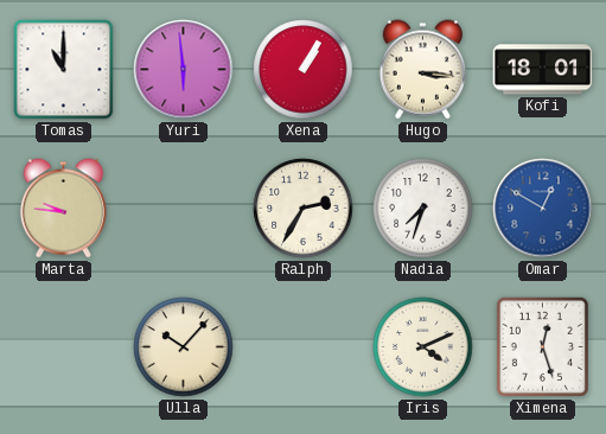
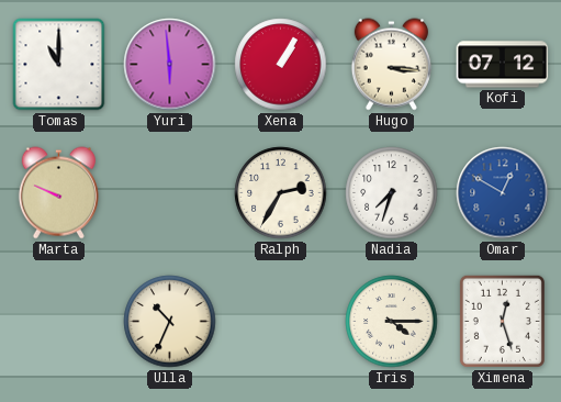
Kofi: 18:01 -> 07:12
Marta: 9:46 -> 9:49
Ulla: 10:07 -> 10:34
Iris: 4:11 -> 4:15
